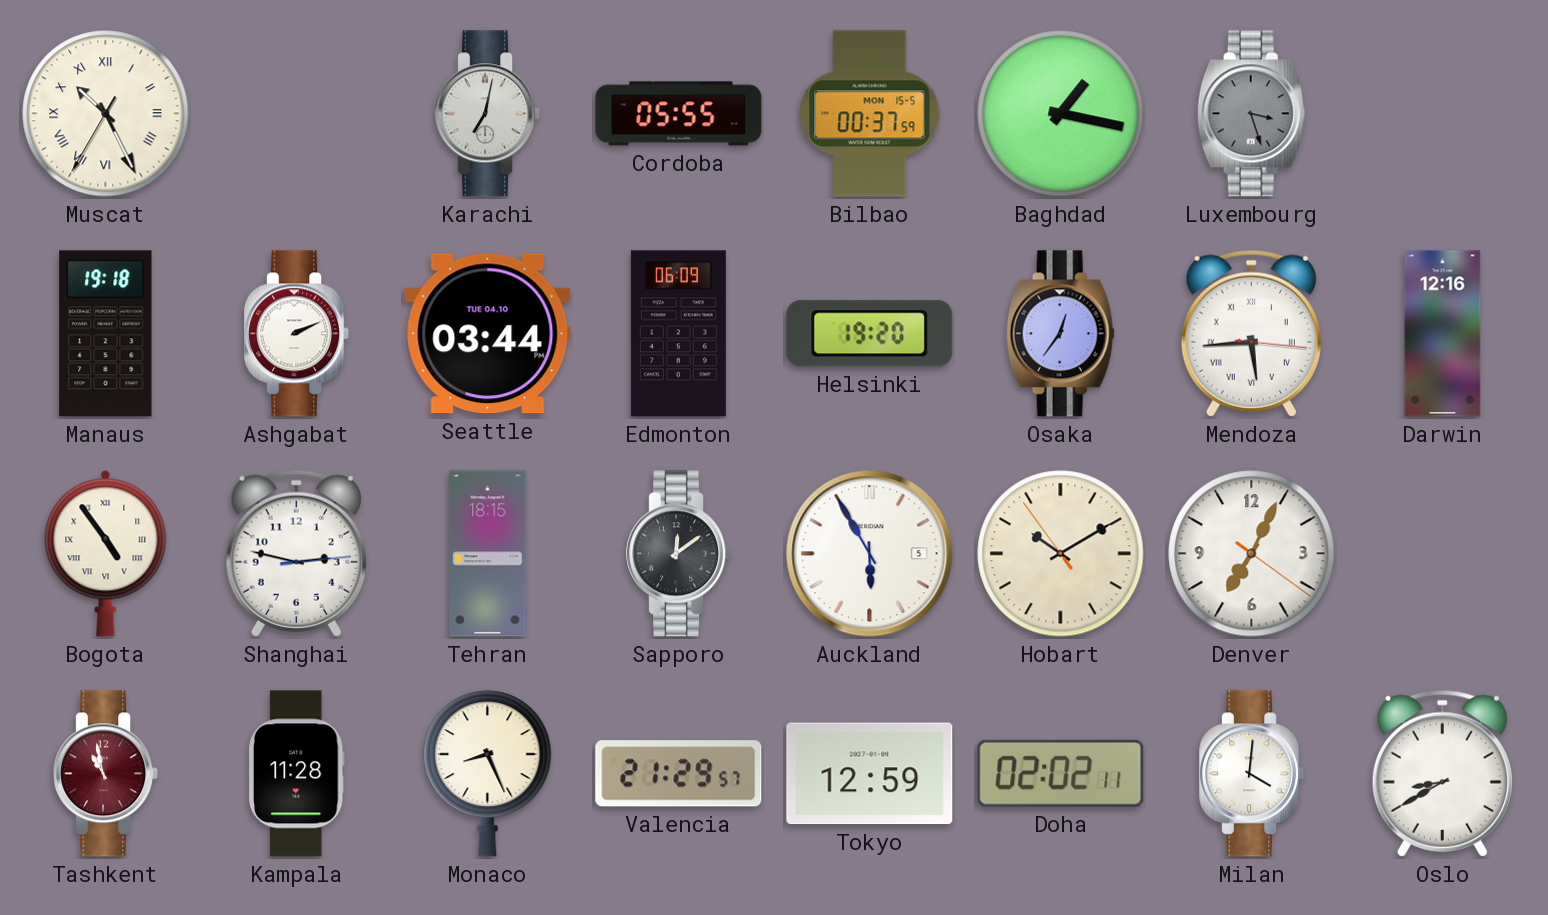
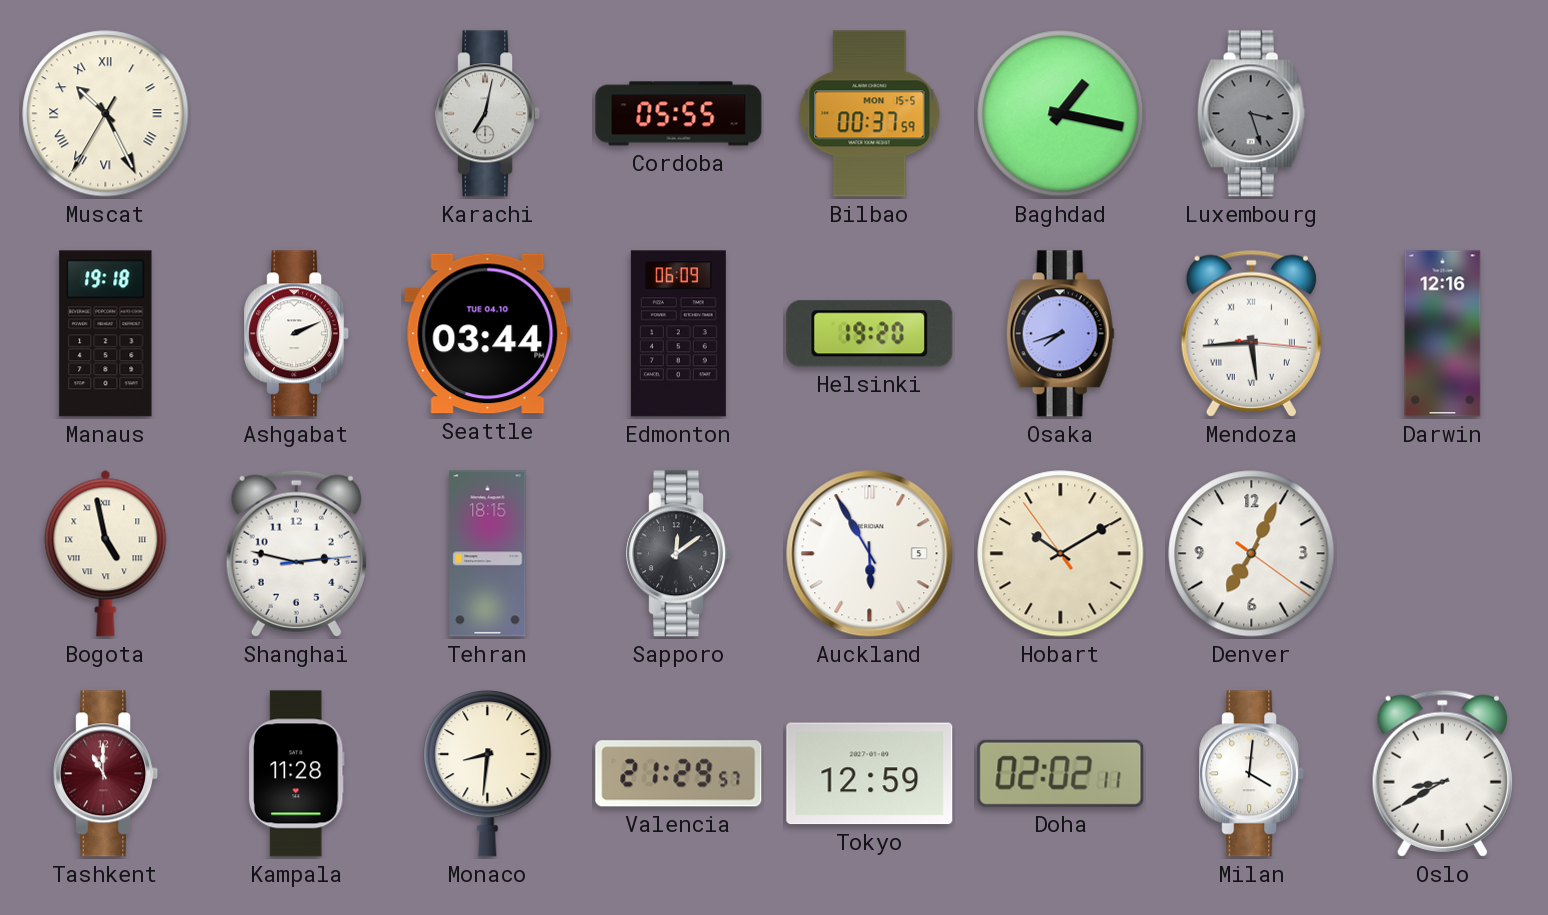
Osaka: 12:36 -> 7:42
Bogota: 4:54 -> 4:58
Tashkent: 10:58 -> 11:00
Monaco: 8:26 -> 8:31
